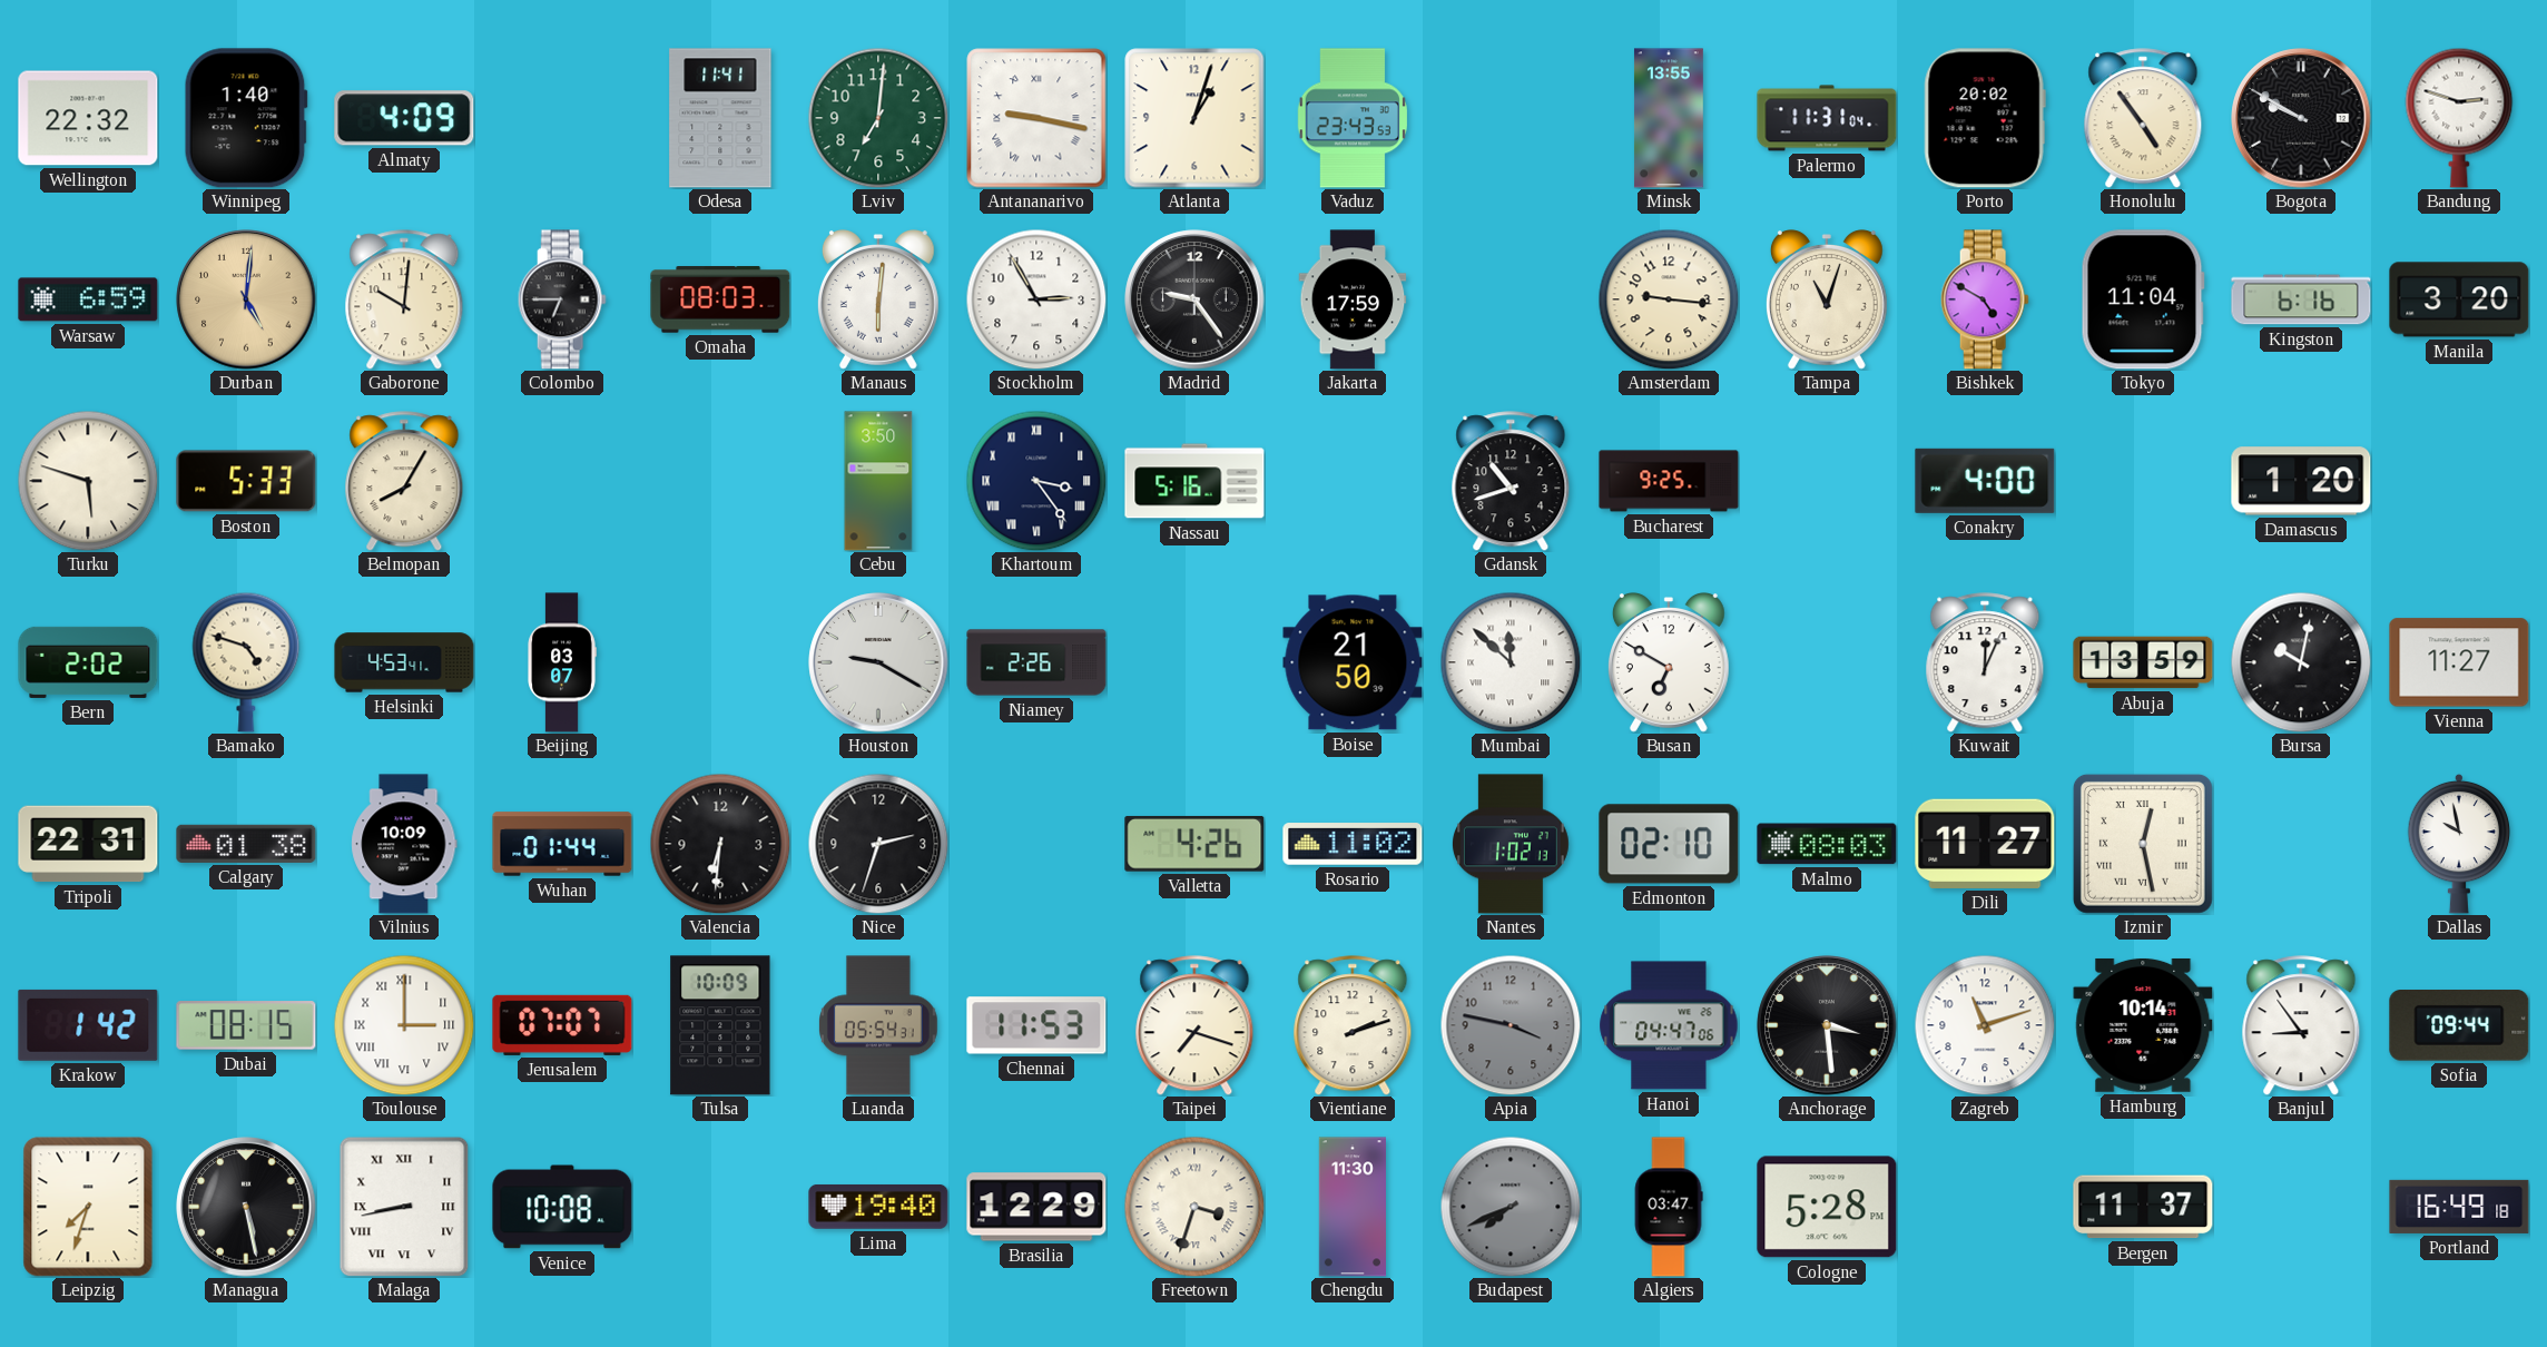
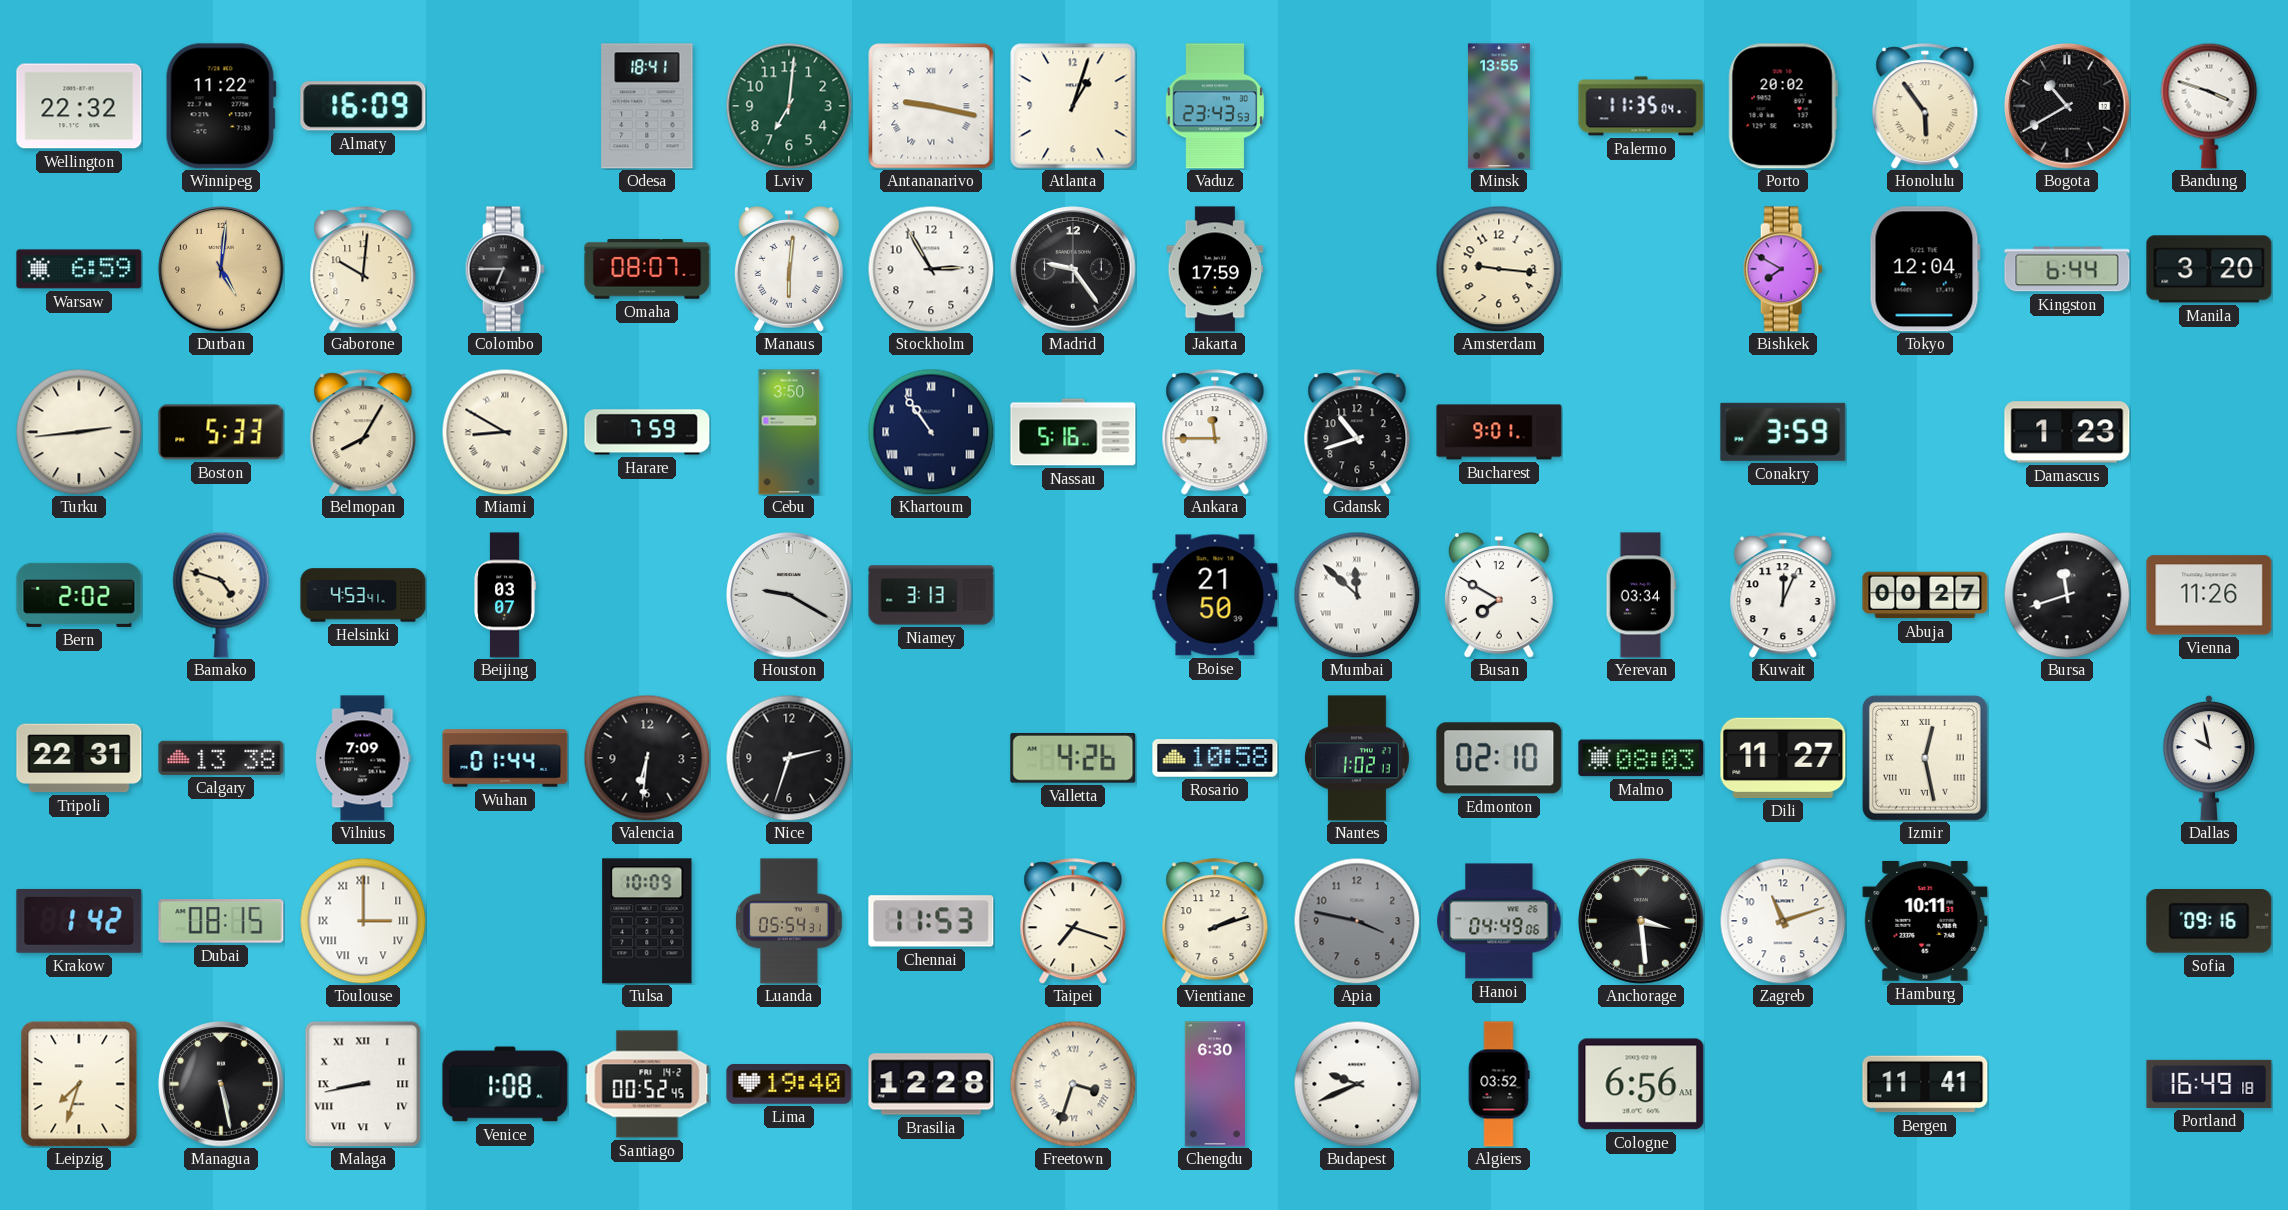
Winnipeg: 1:40 -> 11:22
Almaty: 4:09 -> 16:09
Odesa: 11:41 -> 18:41
Palermo: 11:31 -> 11:35
Honolulu: 4:54 -> 5:54
Bogota: 9:50 -> 10:40
Bandung: 2:48 -> 3:48
Omaha: 08:03 -> 08:07
Tampa: 11:03 -> none
Bishkek: 4:50 -> 7:50
Tokyo: 11:04 -> 12:04
Kingston: 6:16 -> 6:44
Turku: 5:48 -> 2:44
Miami: none -> 8:50
Harare: none -> 7:59
Khartoum: 3:24 -> 10:54
Ankara: none -> 11:45
Bucharest: 9:25 -> 9:01
Conakry: 4:00 -> 3:59
Damascus: 1:20 -> 1:23
Niamey: 2:26 -> 3:13
Busan: 6:50 -> 7:50
Yerevan: none -> 03:34
Abuja: 13:59 -> 00:27
Bursa: 10:02 -> 11:42
Vienna: 11:27 -> 11:26
Calgary: 01:38 -> 13:38
Vilnius: 10:09 -> 7:09
Rosario: 11:02 -> 10:58
Jerusalem: 07:07 -> none
Hanoi: 04:47 -> 04:49
Hamburg: 10:14 -> 10:11
Banjul: 8:54 -> none
Sofia: 09:44 -> 09:16
Venice: 10:08 -> 1:08
Santiago: none -> 00:52
Brasilia: 12:29 -> 12:28
Chengdu: 11:30 -> 6:30
Budapest: 7:41 -> 9:41
Budapest dial: grey -> white
Algiers: 03:47 -> 03:52
Cologne: 5:28 -> 6:56
Bergen: 11:37 -> 11:41
